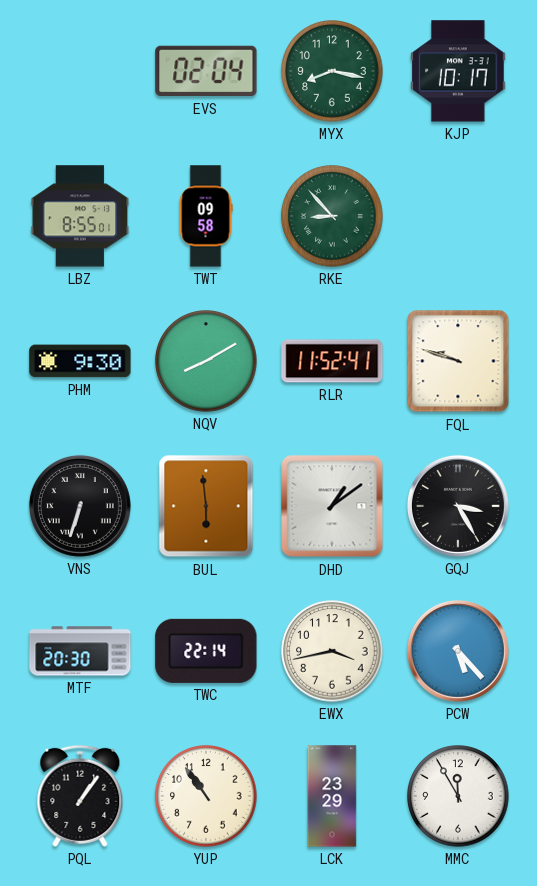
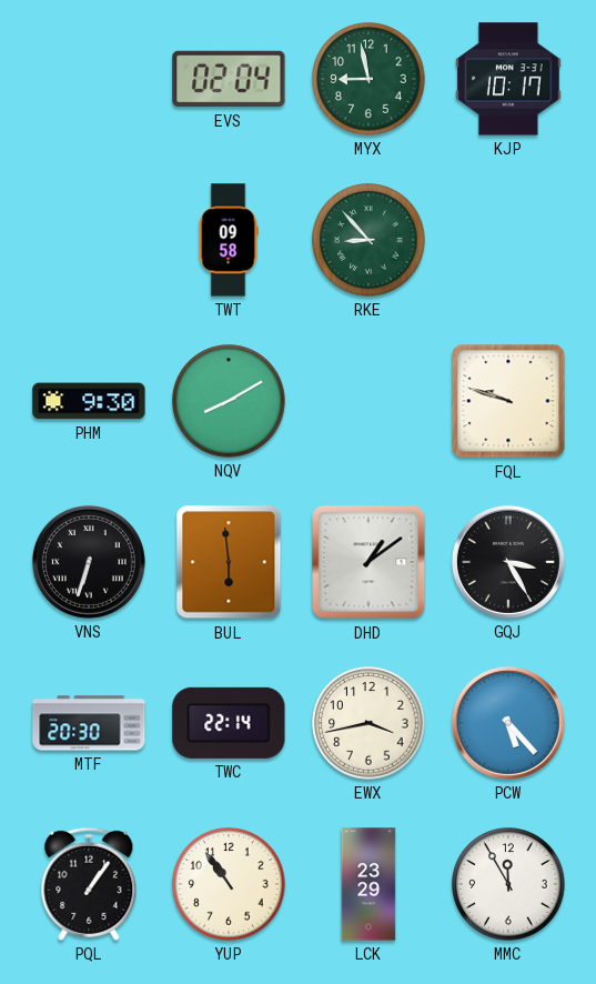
MYX: 8:17 -> 8:58
LBZ: 8:55 -> none
RLR: 11:52 -> none
